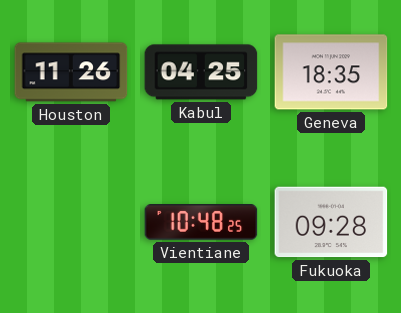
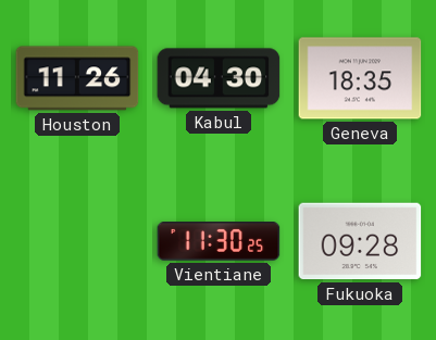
Kabul: 04:25 -> 04:30
Vientiane: 10:48 -> 11:30
